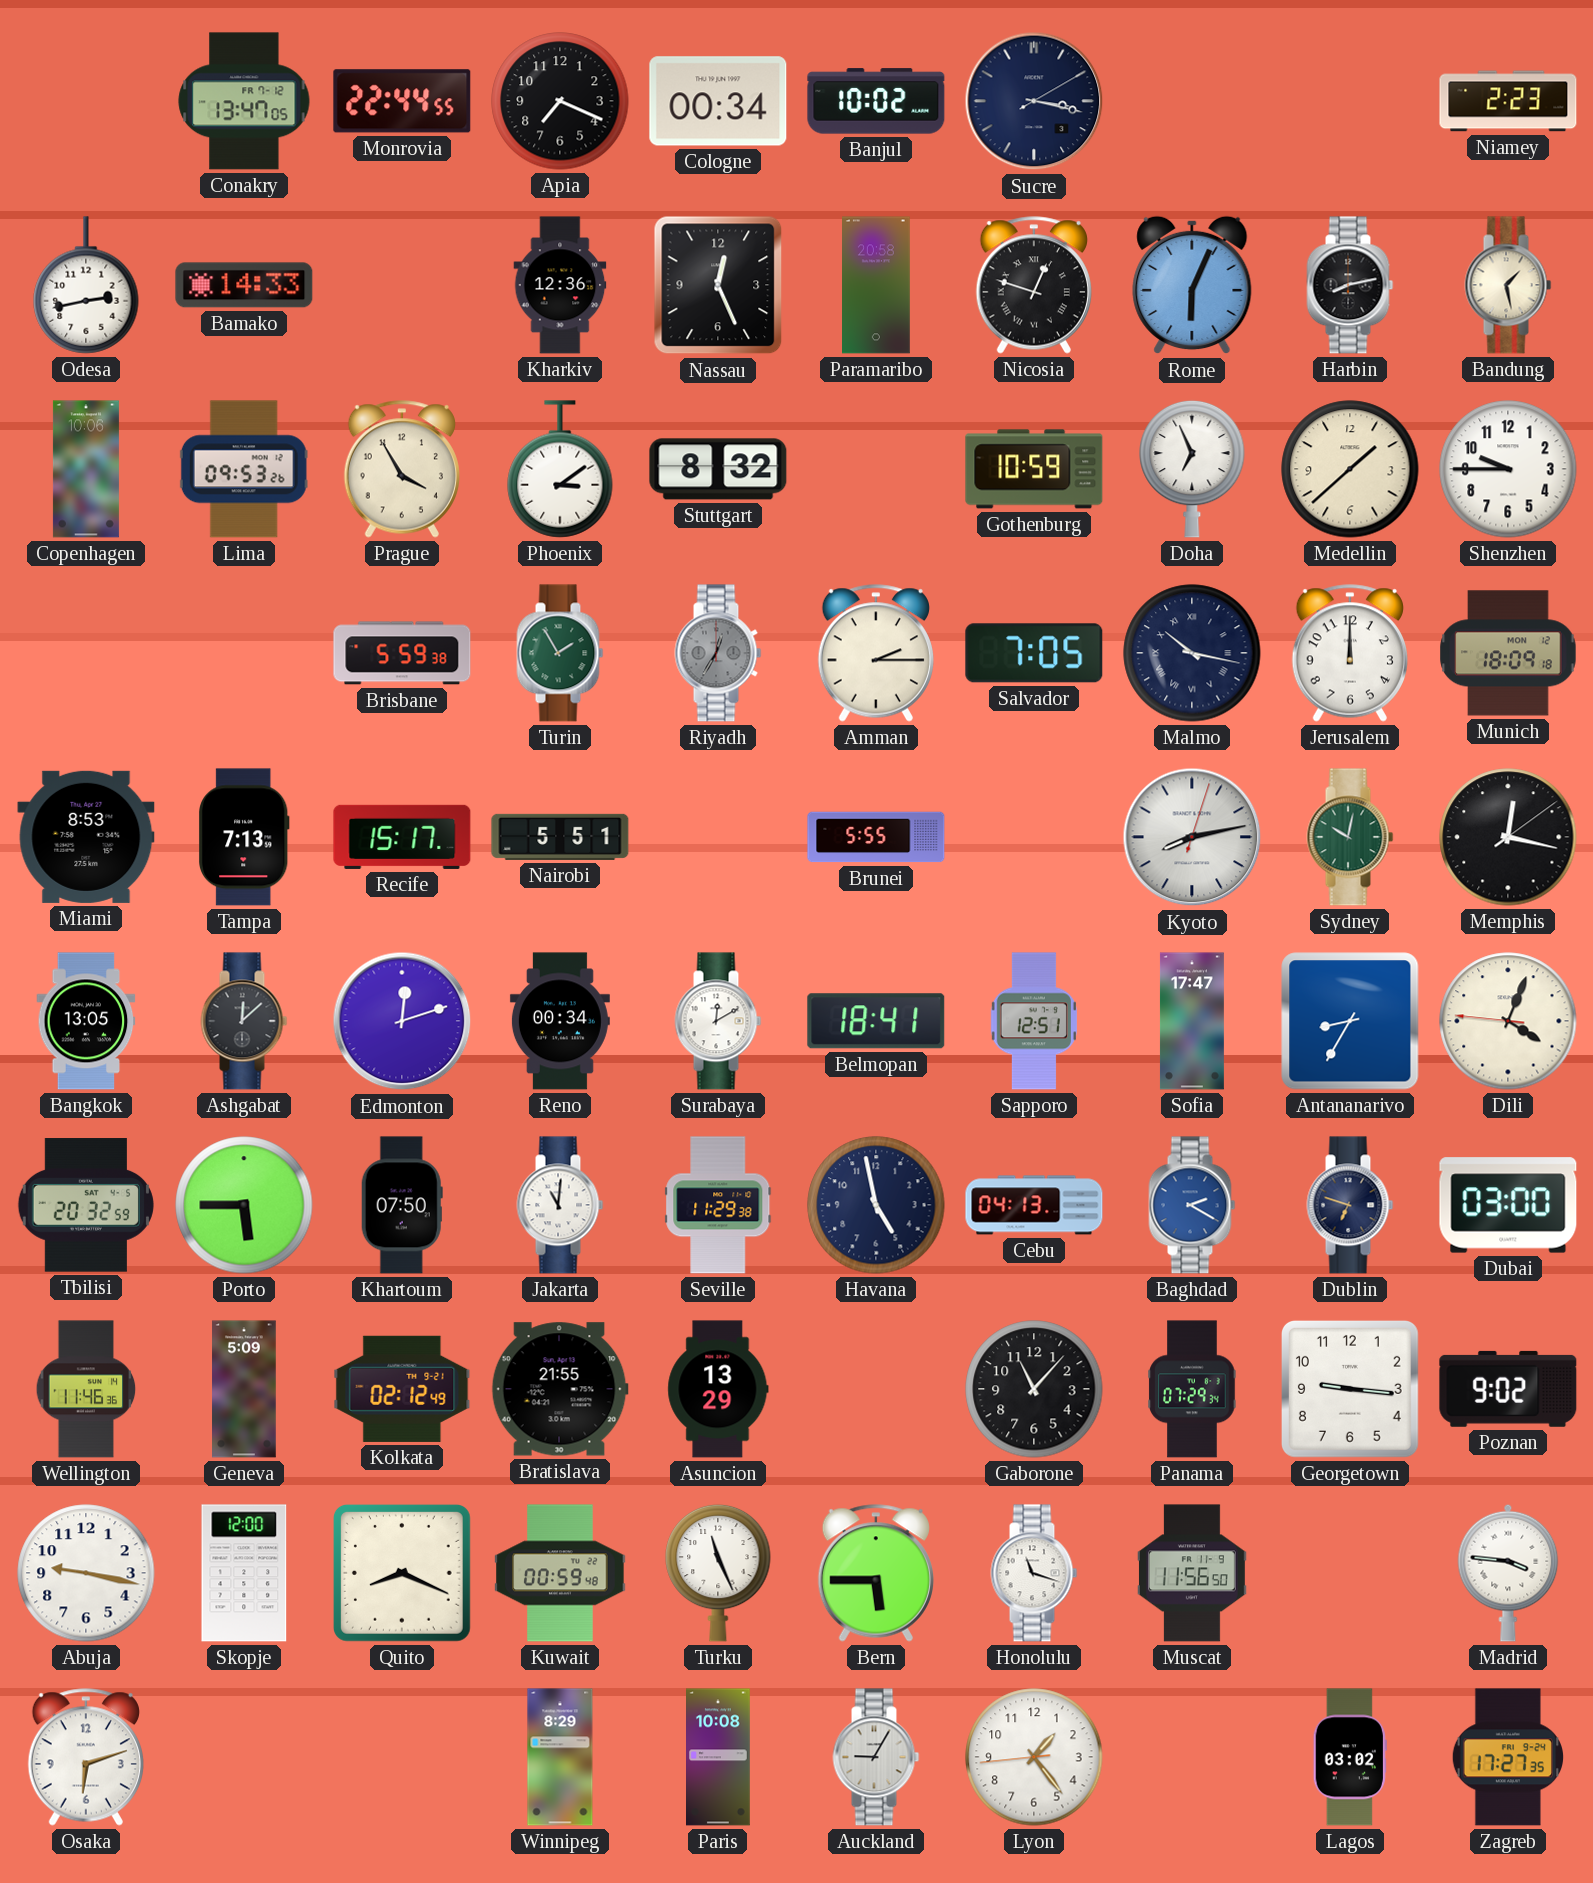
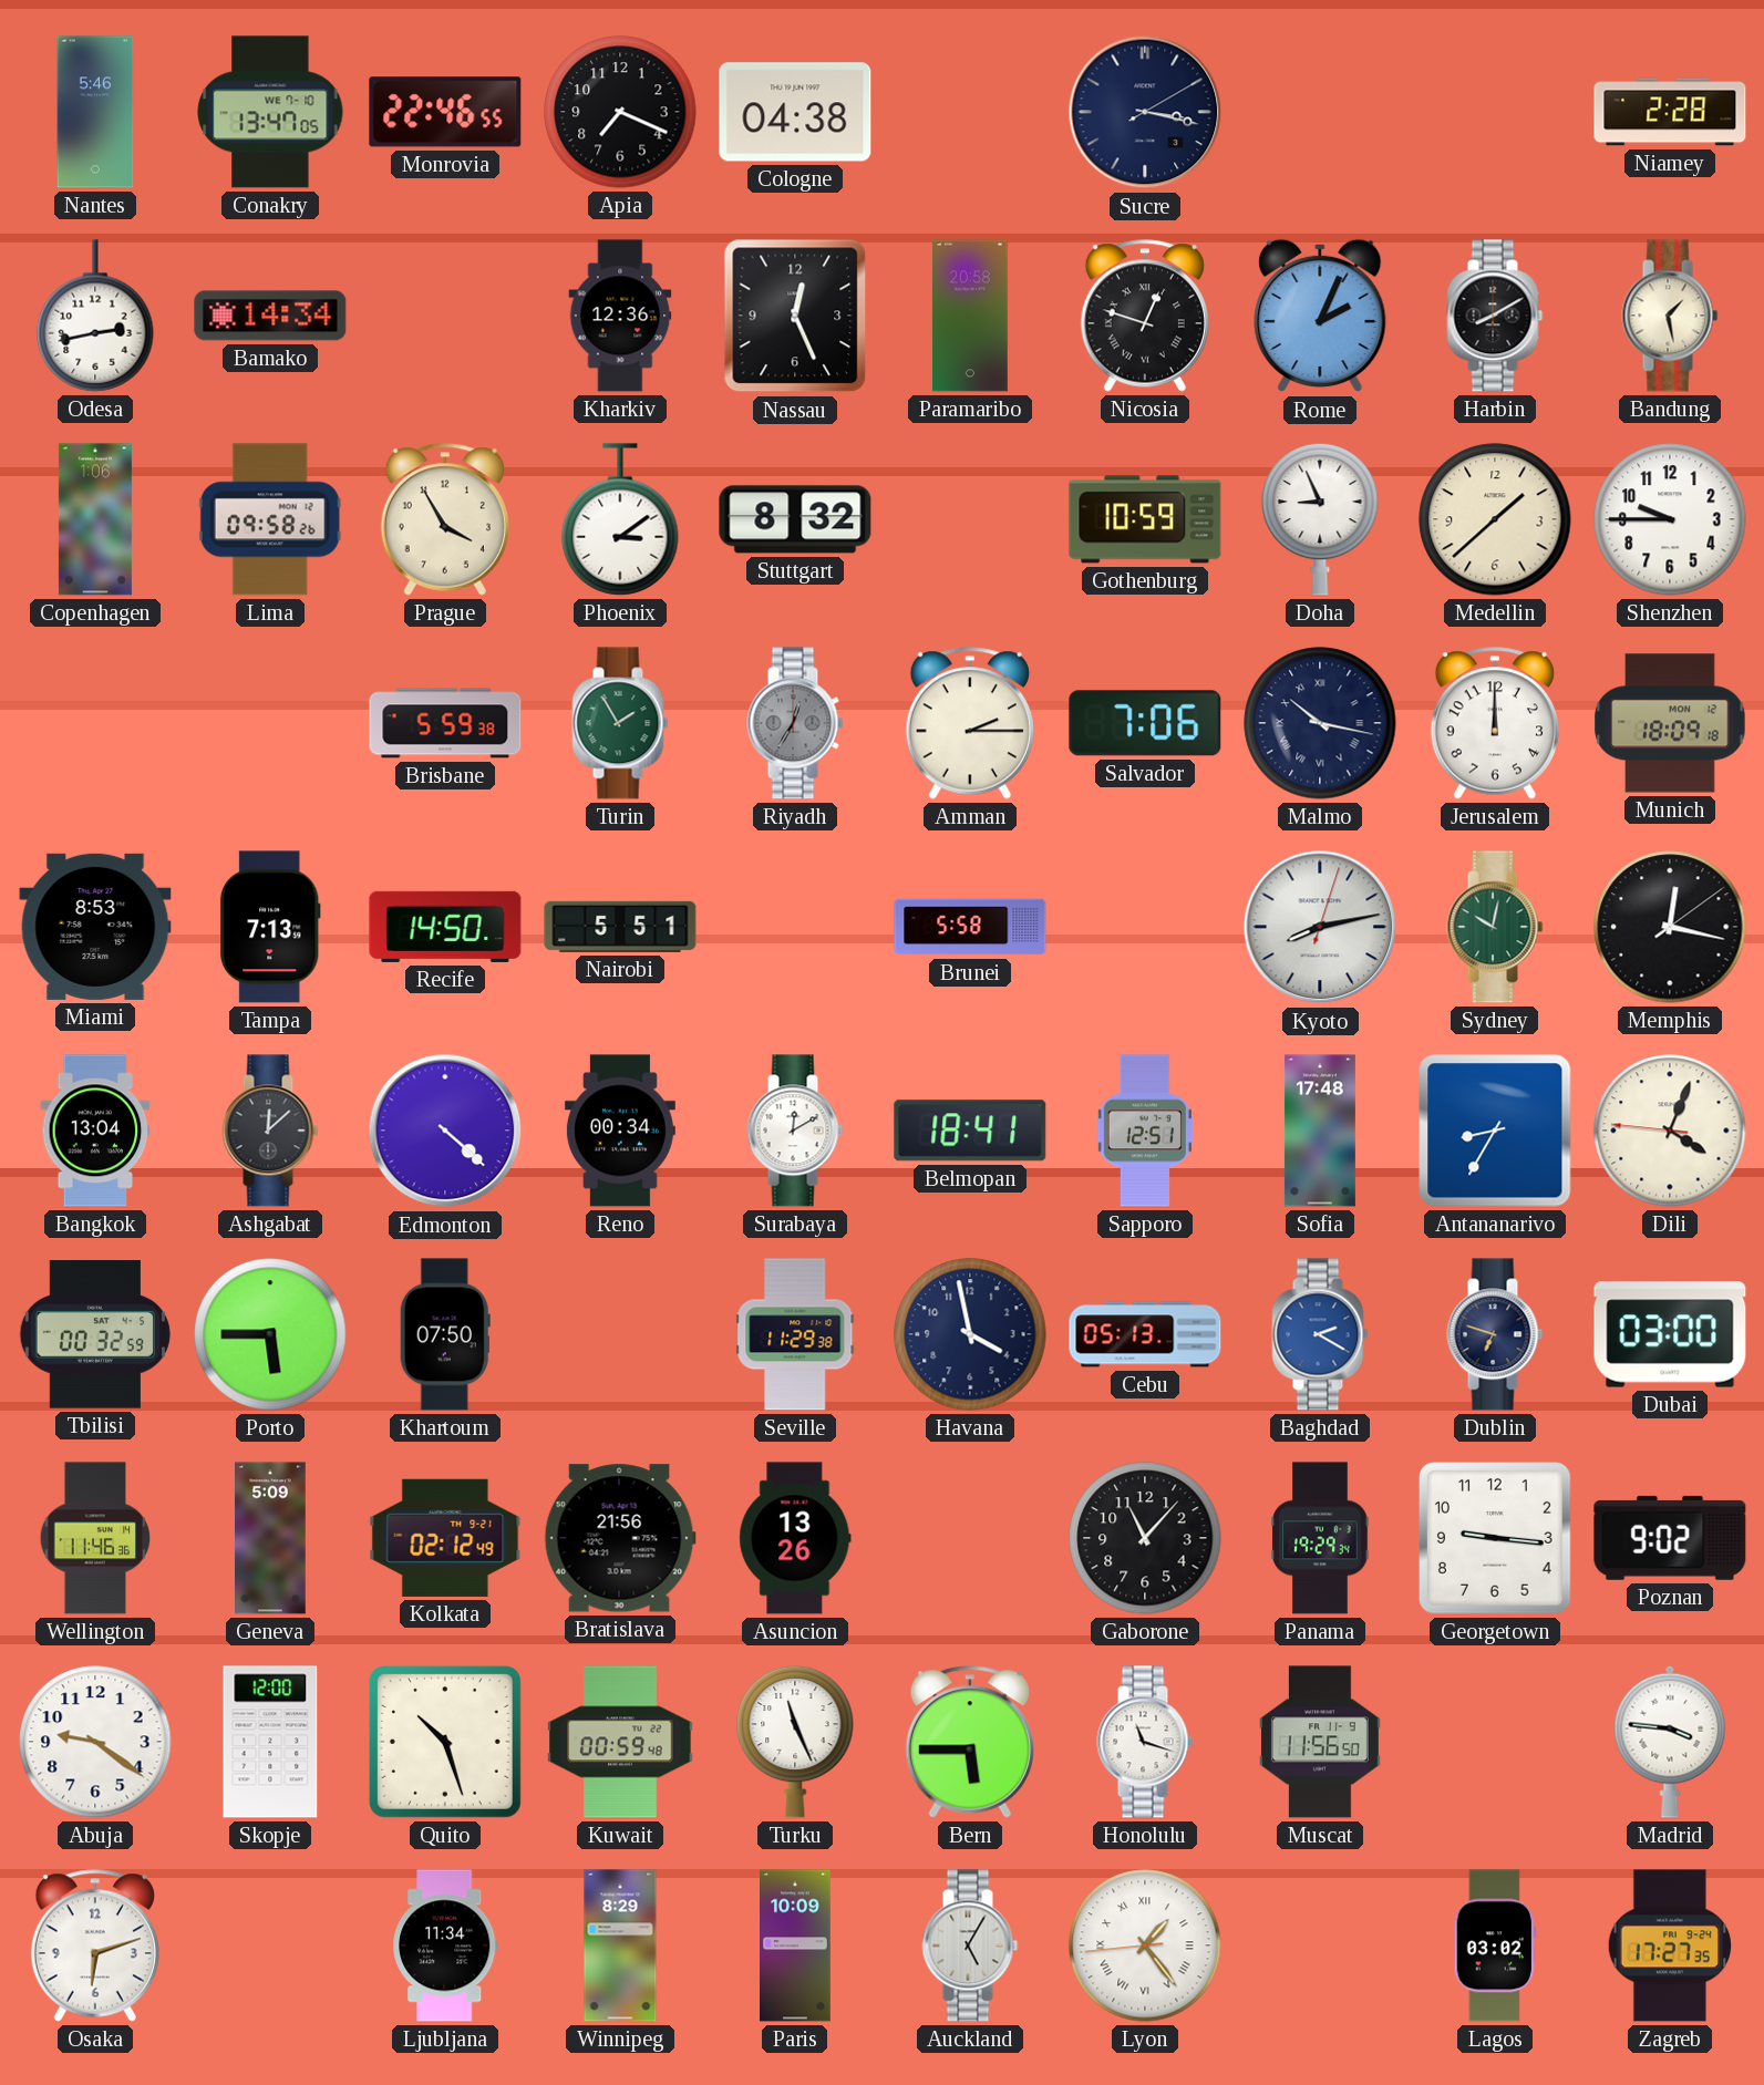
Nantes: none -> 5:46
Conakry date: FR 7-12 -> WE 7-10
Monrovia: 22:44 -> 22:46
Cologne: 00:34 -> 04:38
Banjul: 10:02 -> none
Niamey: 2:23 -> 2:28
Bamako: 14:33 -> 14:34
Rome: 6:04 -> 2:04
Harbin: 8:13 -> 8:10
Copenhagen: 10:06 -> 1:06
Lima: 09:53 -> 09:58
Doha: 6:56 -> 8:56
Salvador: 7:05 -> 7:06
Recife: 15:17 -> 14:50
Brunei: 5:55 -> 5:58
Bangkok: 13:05 -> 13:04
Edmonton: 12:12 -> 4:22
Sofia: 17:47 -> 17:48
Tbilisi: 20:32 -> 00:32
Jakarta: 11:01 -> none
Havana: 4:58 -> 3:58
Cebu: 04:13 -> 05:13
Bratislava: 21:55 -> 21:56
Asuncion: 13:29 -> 13:26
Panama: 07:29 -> 19:29
Abuja: 9:17 -> 9:21
Quito: 8:19 -> 10:27
Ljubljana: none -> 11:34
Paris: 10:08 -> 10:09
Auckland: 9:05 -> 5:05
Lyon numerals: Arabic -> Roman
